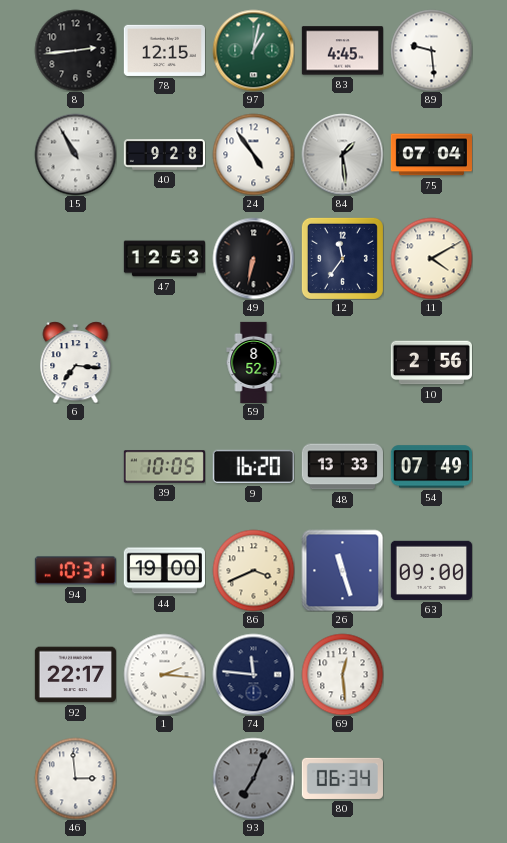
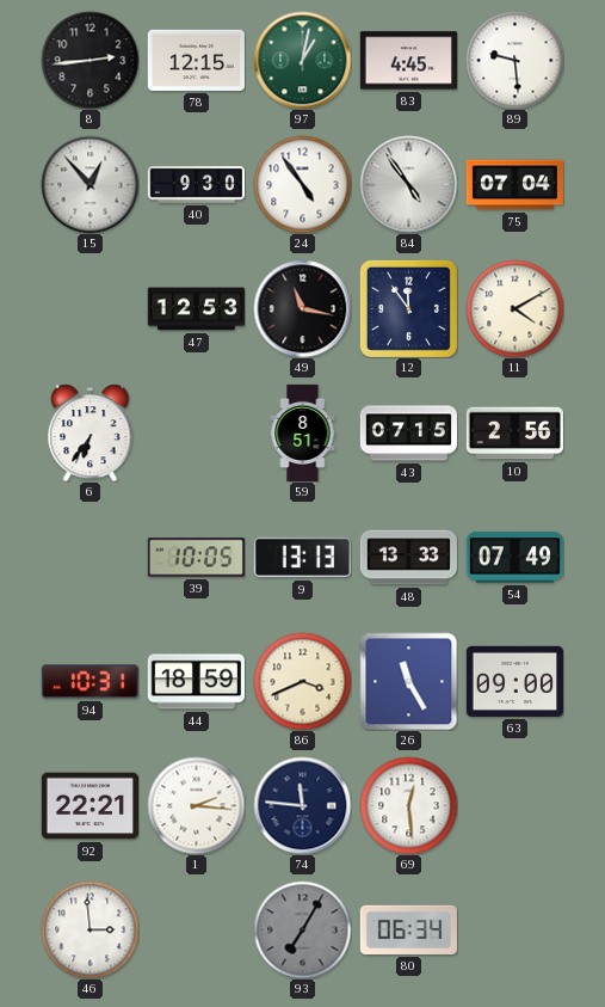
15: 10:55 -> 12:53
40: 9:28 -> 9:30
84: 1:29 -> 4:54
49: 6:32 -> 11:17
12: 11:36 -> 11:54
6: 7:16 -> 6:36
59: 8:52 -> 8:51
43: none -> 07:15
9: 16:20 -> 13:13
44: 19:00 -> 18:59
26: 11:27 -> 11:25
92: 22:17 -> 22:21
93: 7:04 -> 7:05
